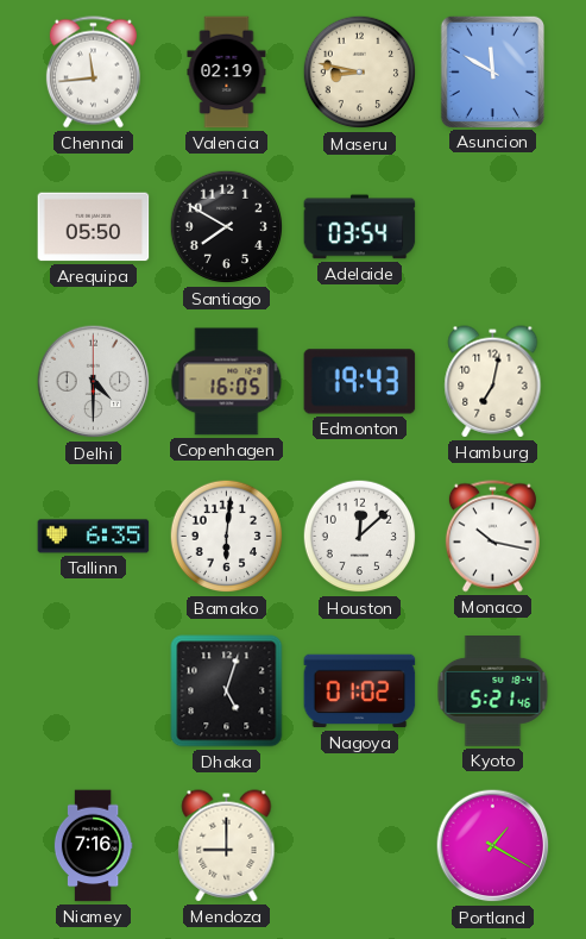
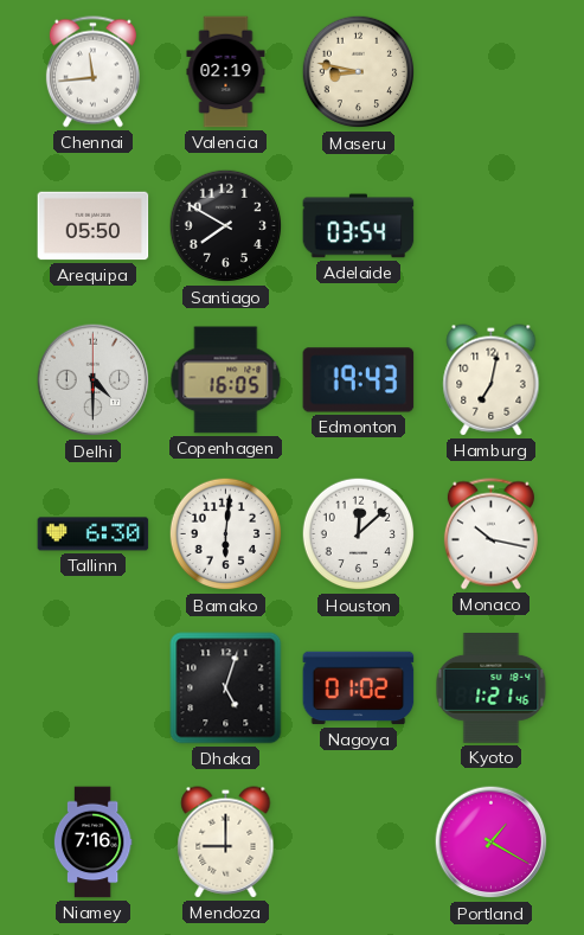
Asuncion: 11:50 -> none
Tallinn: 6:35 -> 6:30
Kyoto: 5:21 -> 1:21
